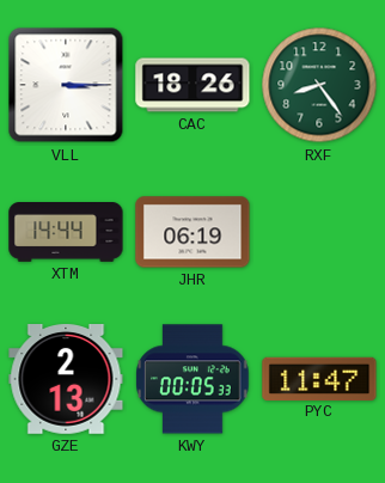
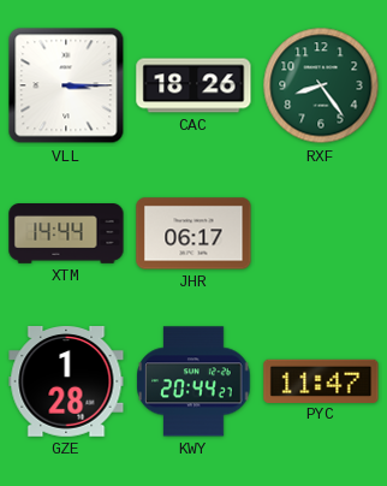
JHR: 06:19 -> 06:17
GZE: 2:13 -> 1:28
KWY: 00:05 -> 20:44
